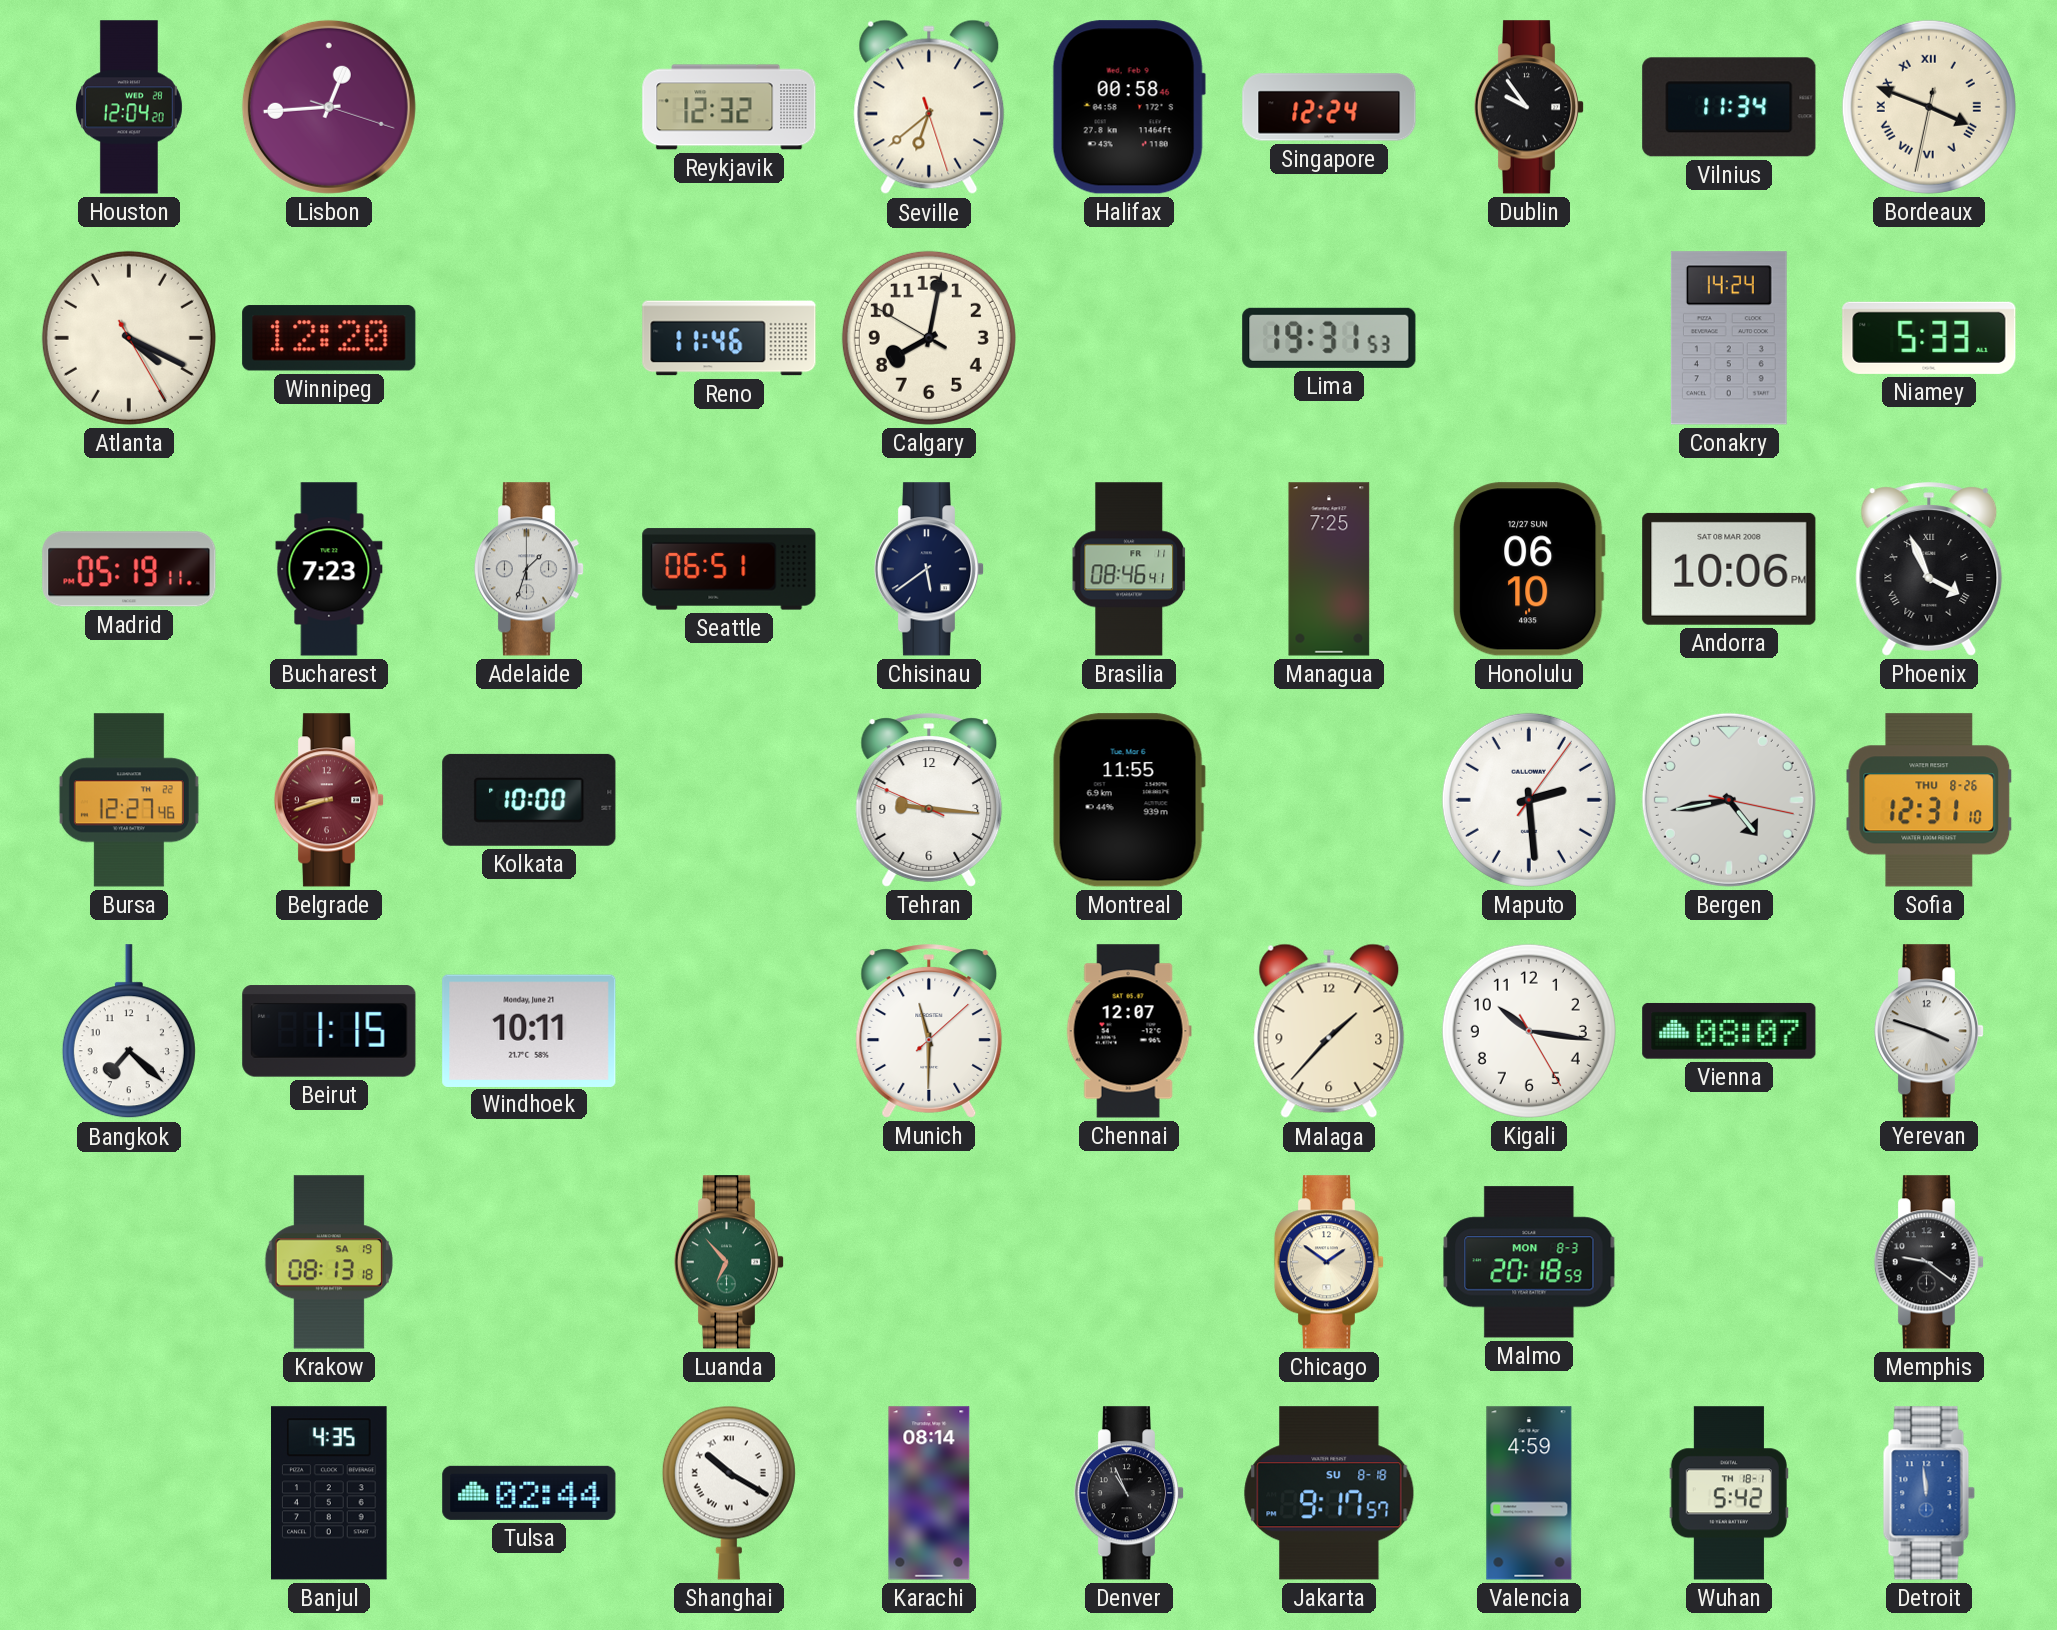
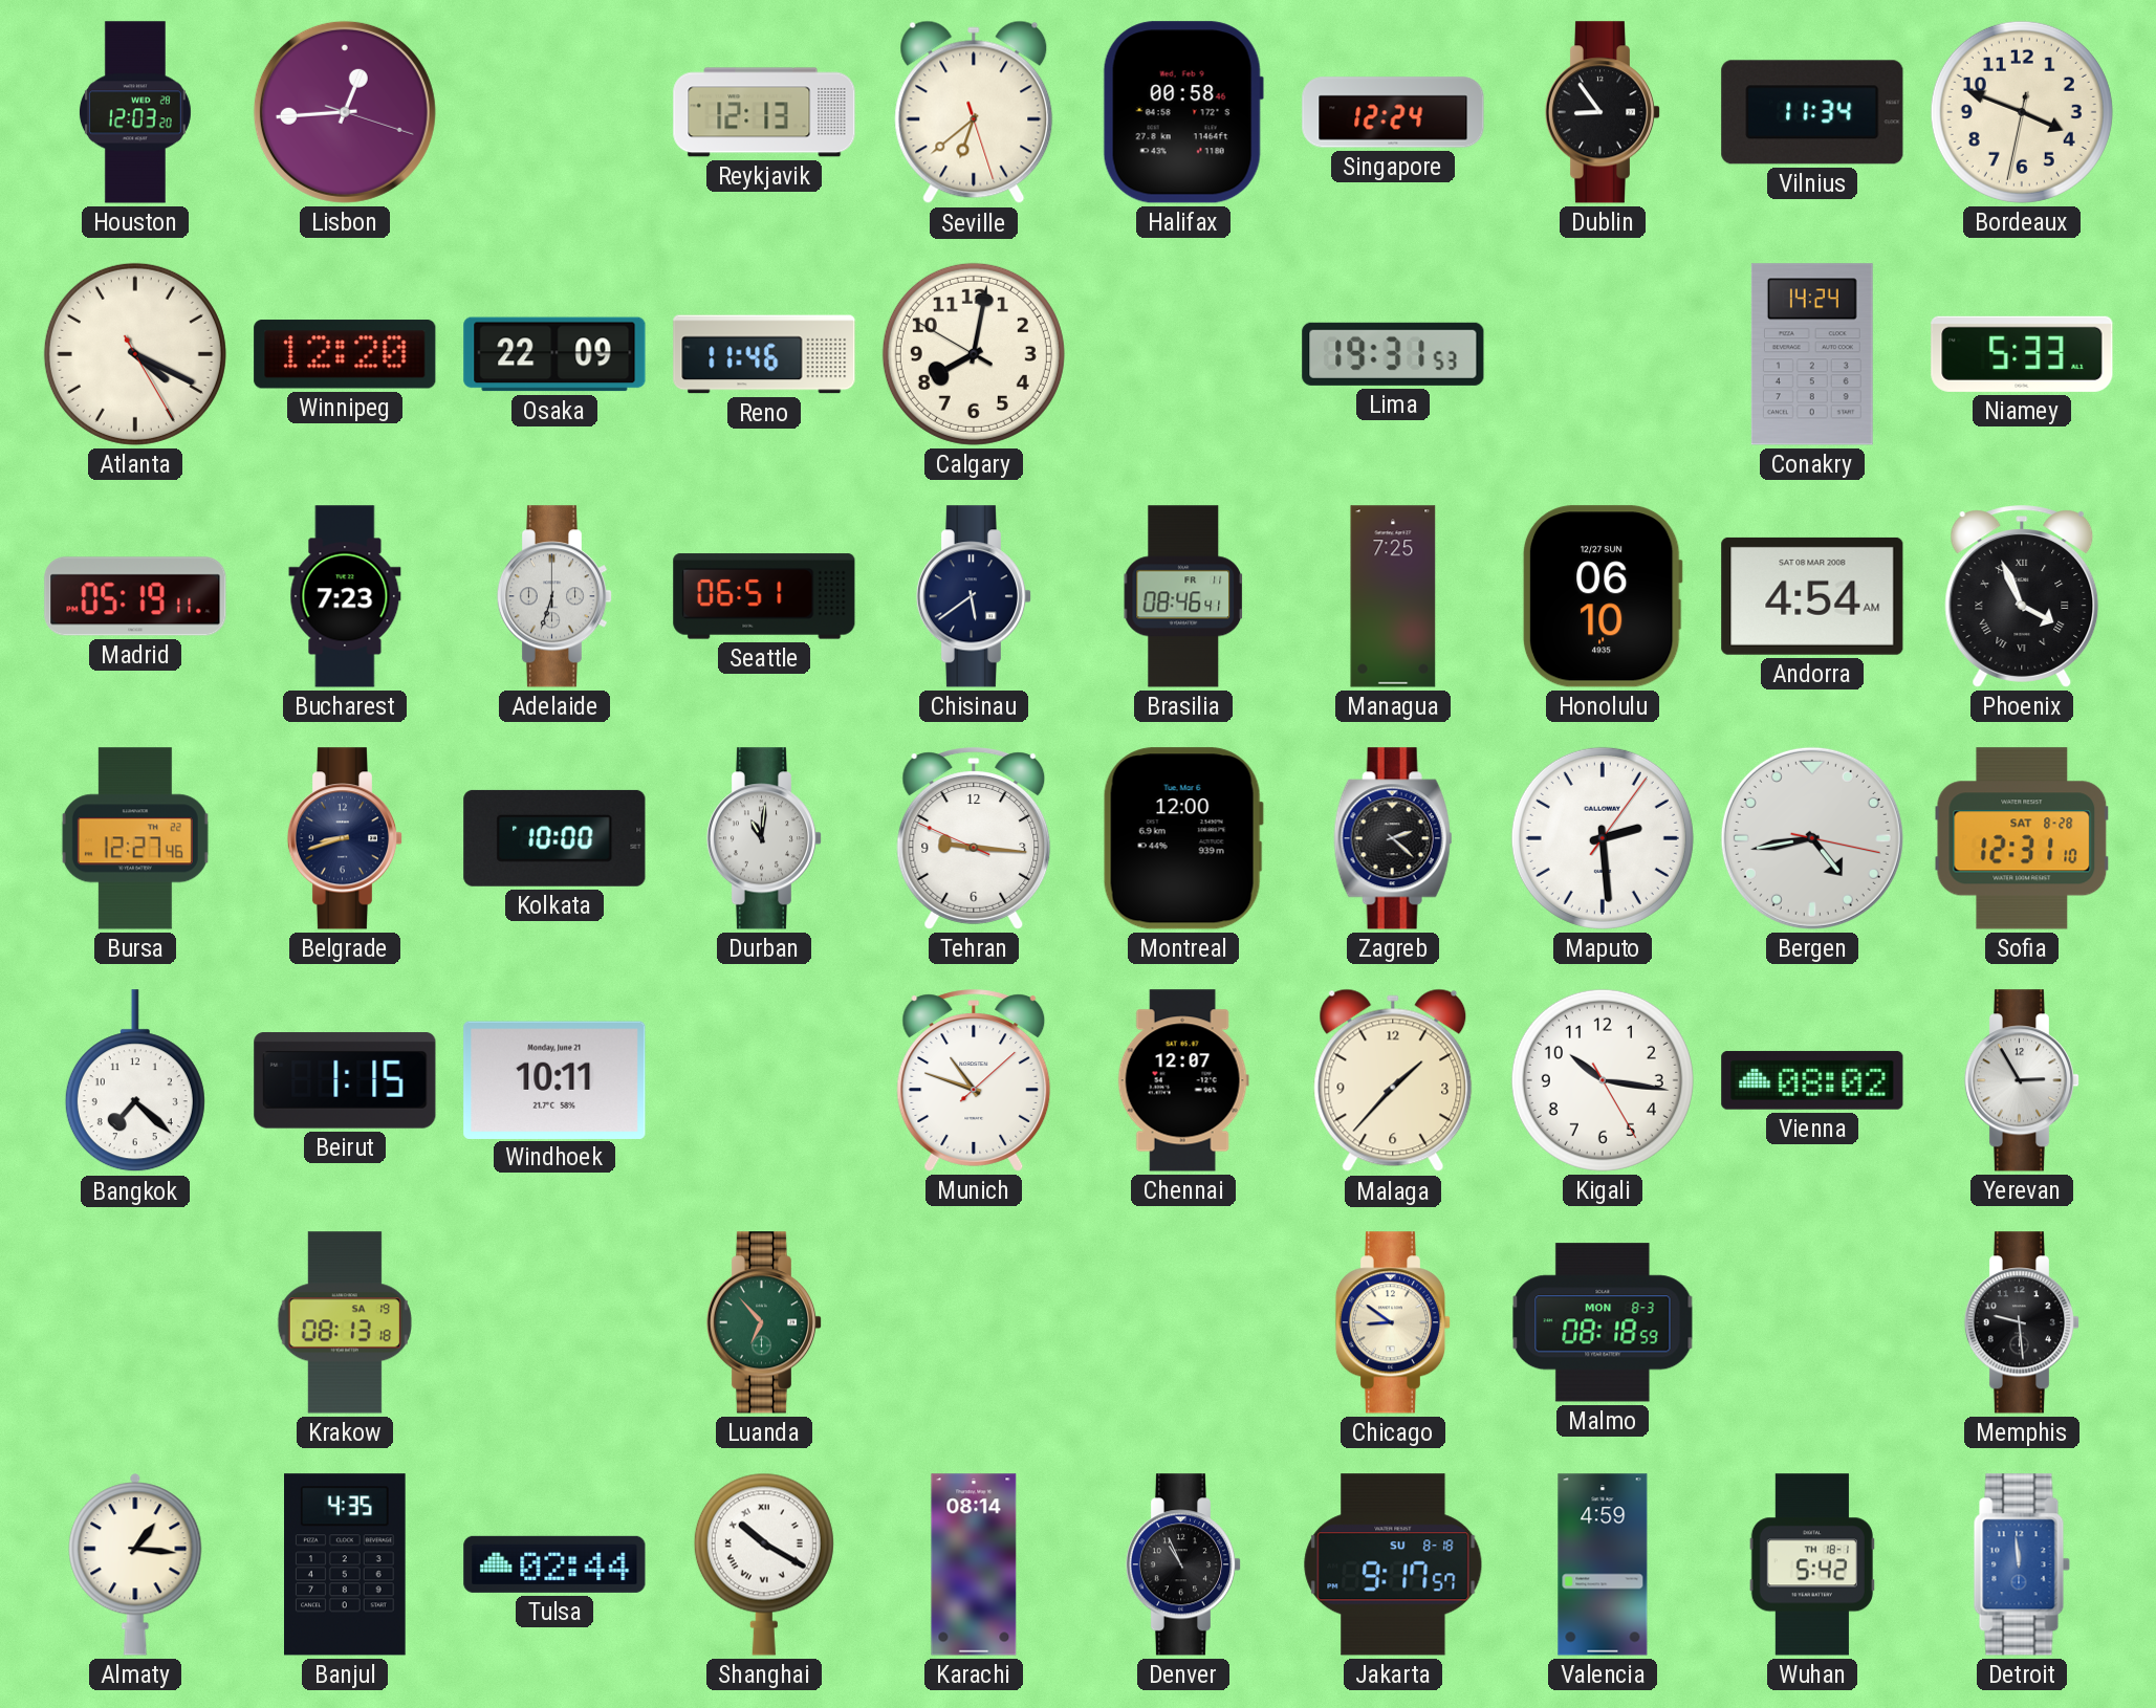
Houston: 12:04 -> 12:03
Reykjavik: 12:32 -> 12:13
Dublin: 9:54 -> 8:54
Bordeaux numerals: Roman -> Arabic
Osaka: none -> 22:09
Adelaide: 1:33 -> 6:33
Andorra: 10:06 -> 4:54
Belgrade dial: burgundy -> navy
Durban: none -> 11:01
Montreal: 11:55 -> 12:00
Zagreb: none -> 2:22
Sofia date: THU 8-26 -> SAT 8-28
Munich: 11:30 -> 10:48
Vienna: 08:07 -> 08:02
Yerevan: 3:48 -> 2:55
Chicago: 1:51 -> 8:51
Malmo: 20:18 -> 08:18
Memphis: 9:21 -> 9:29
Almaty: none -> 1:16
